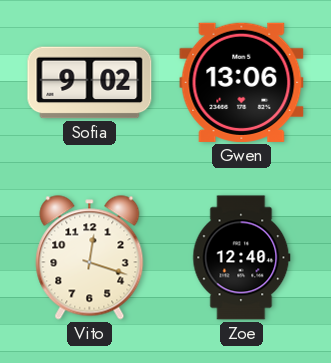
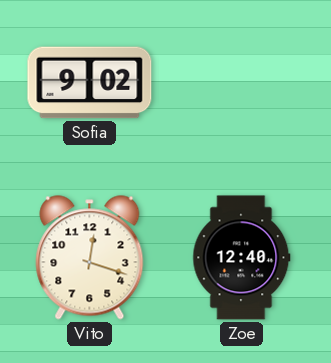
Gwen: 13:06 -> none
